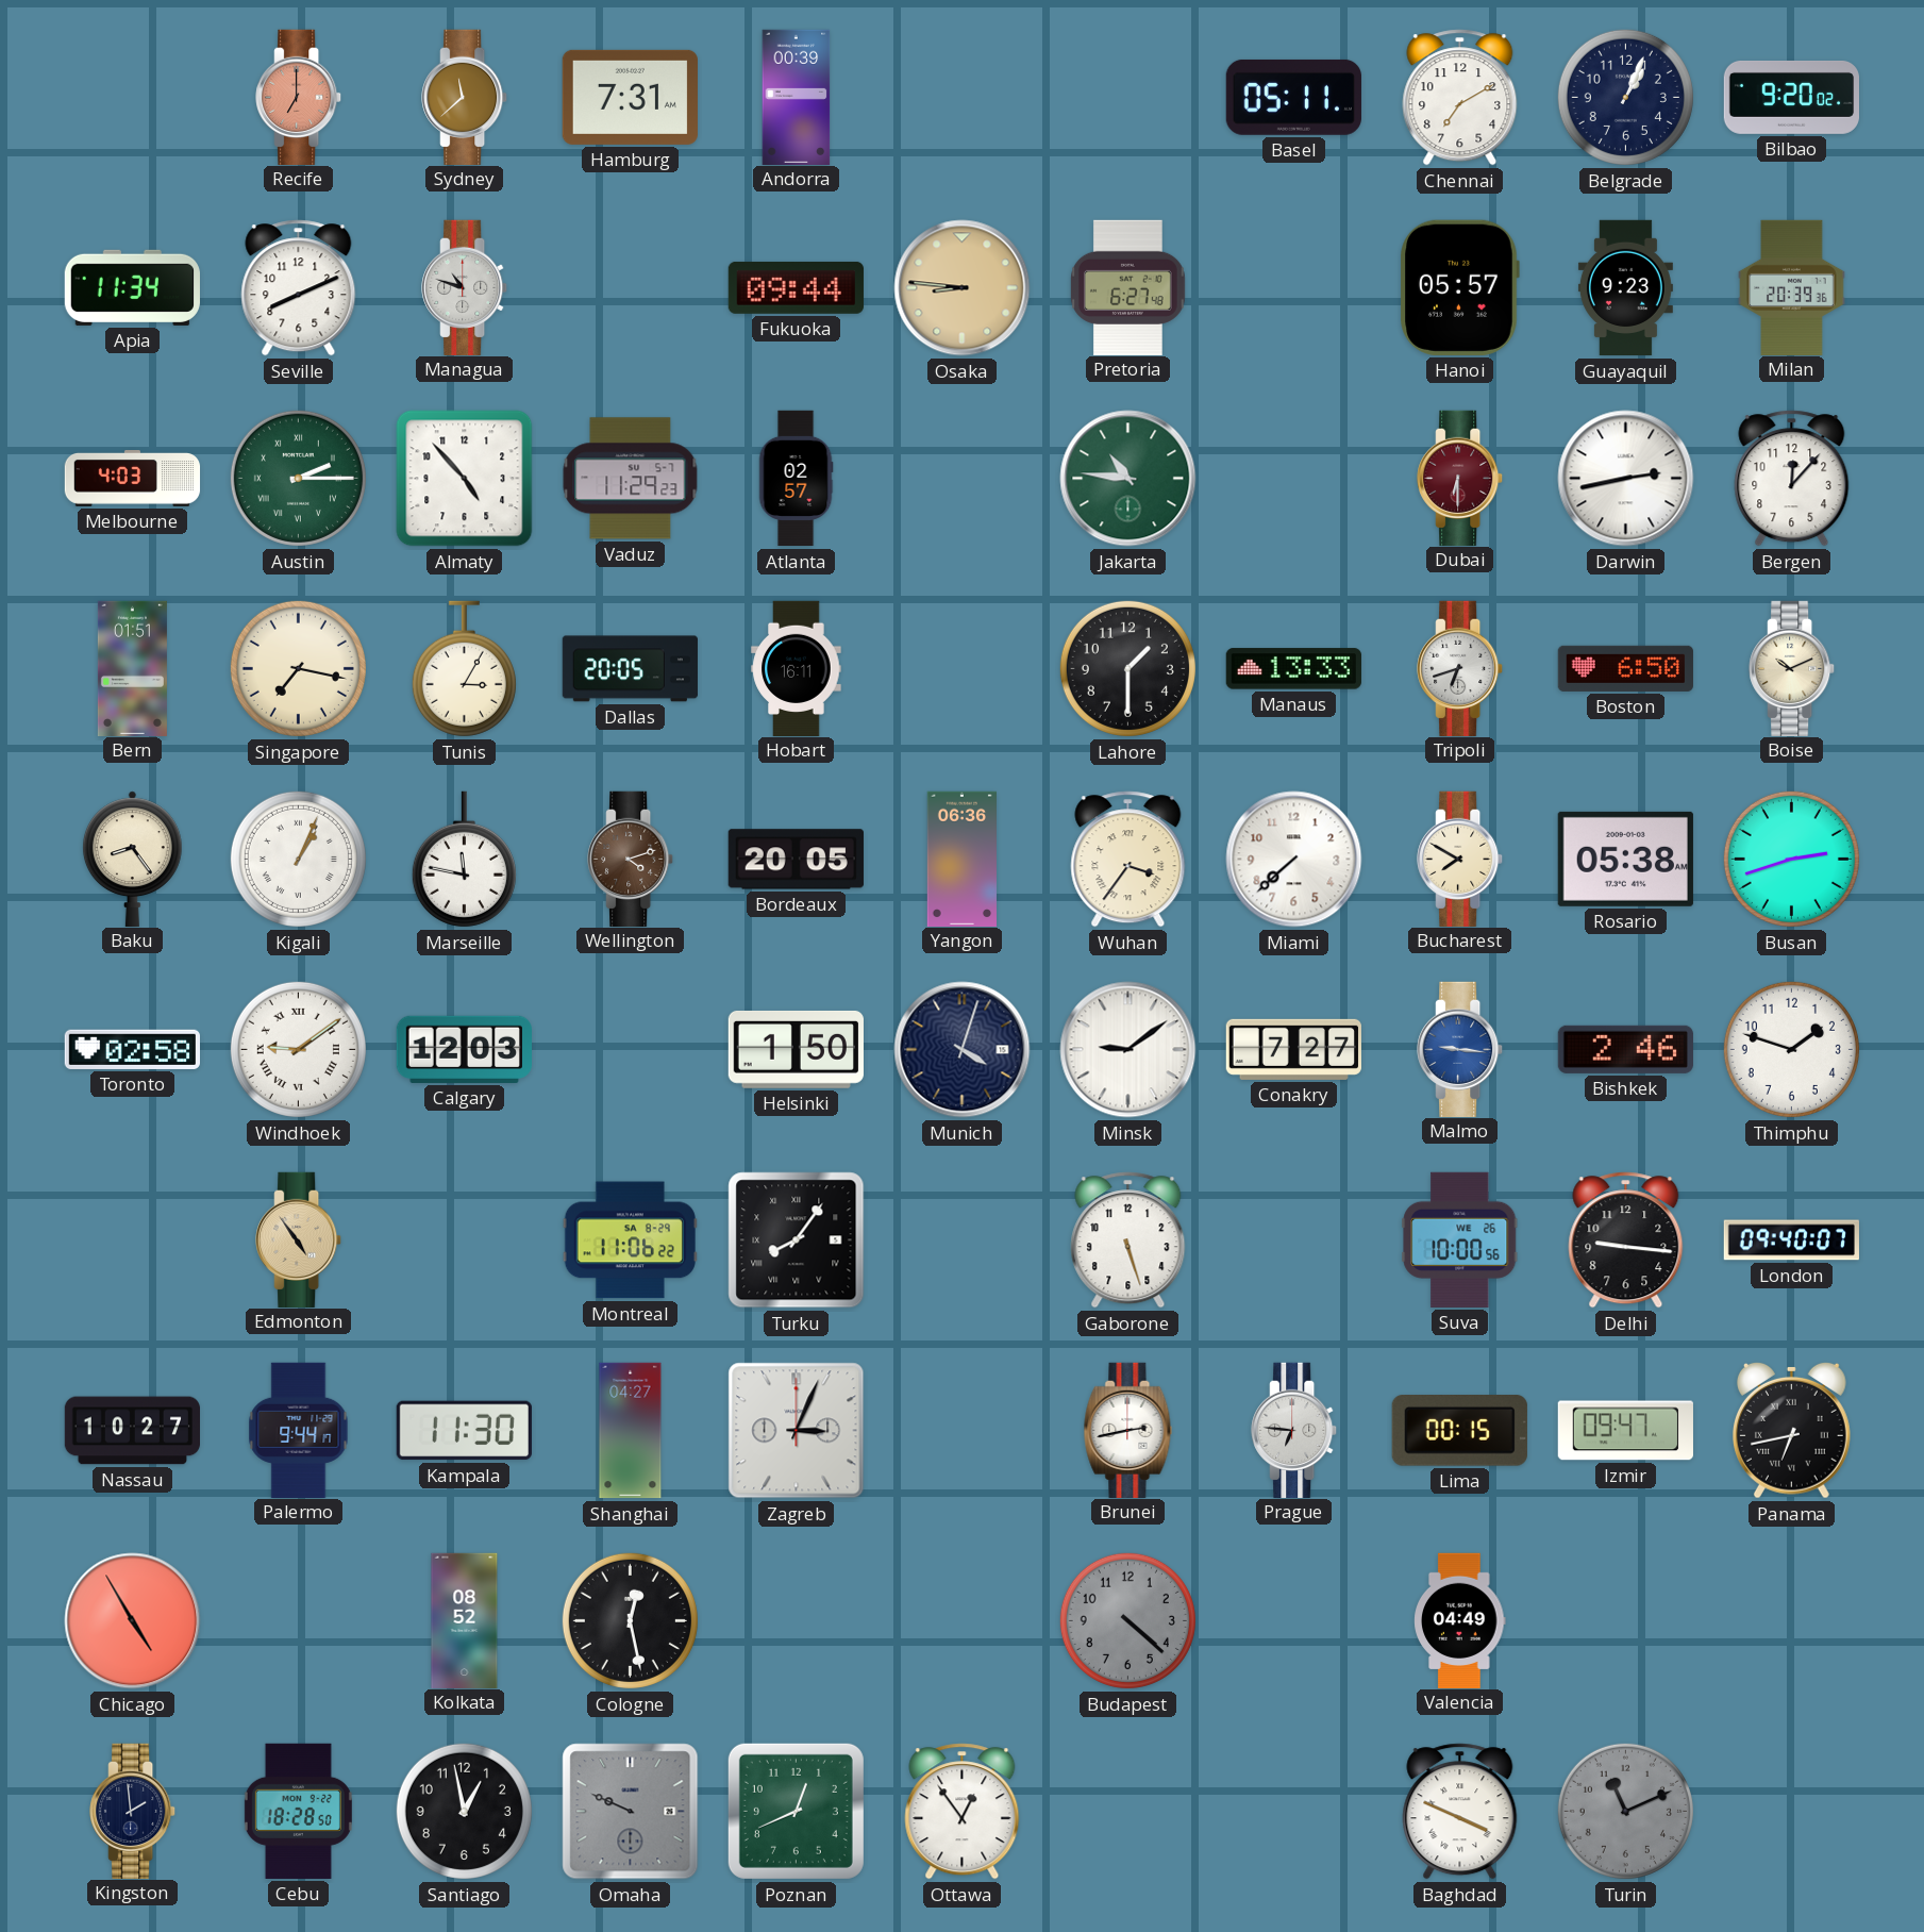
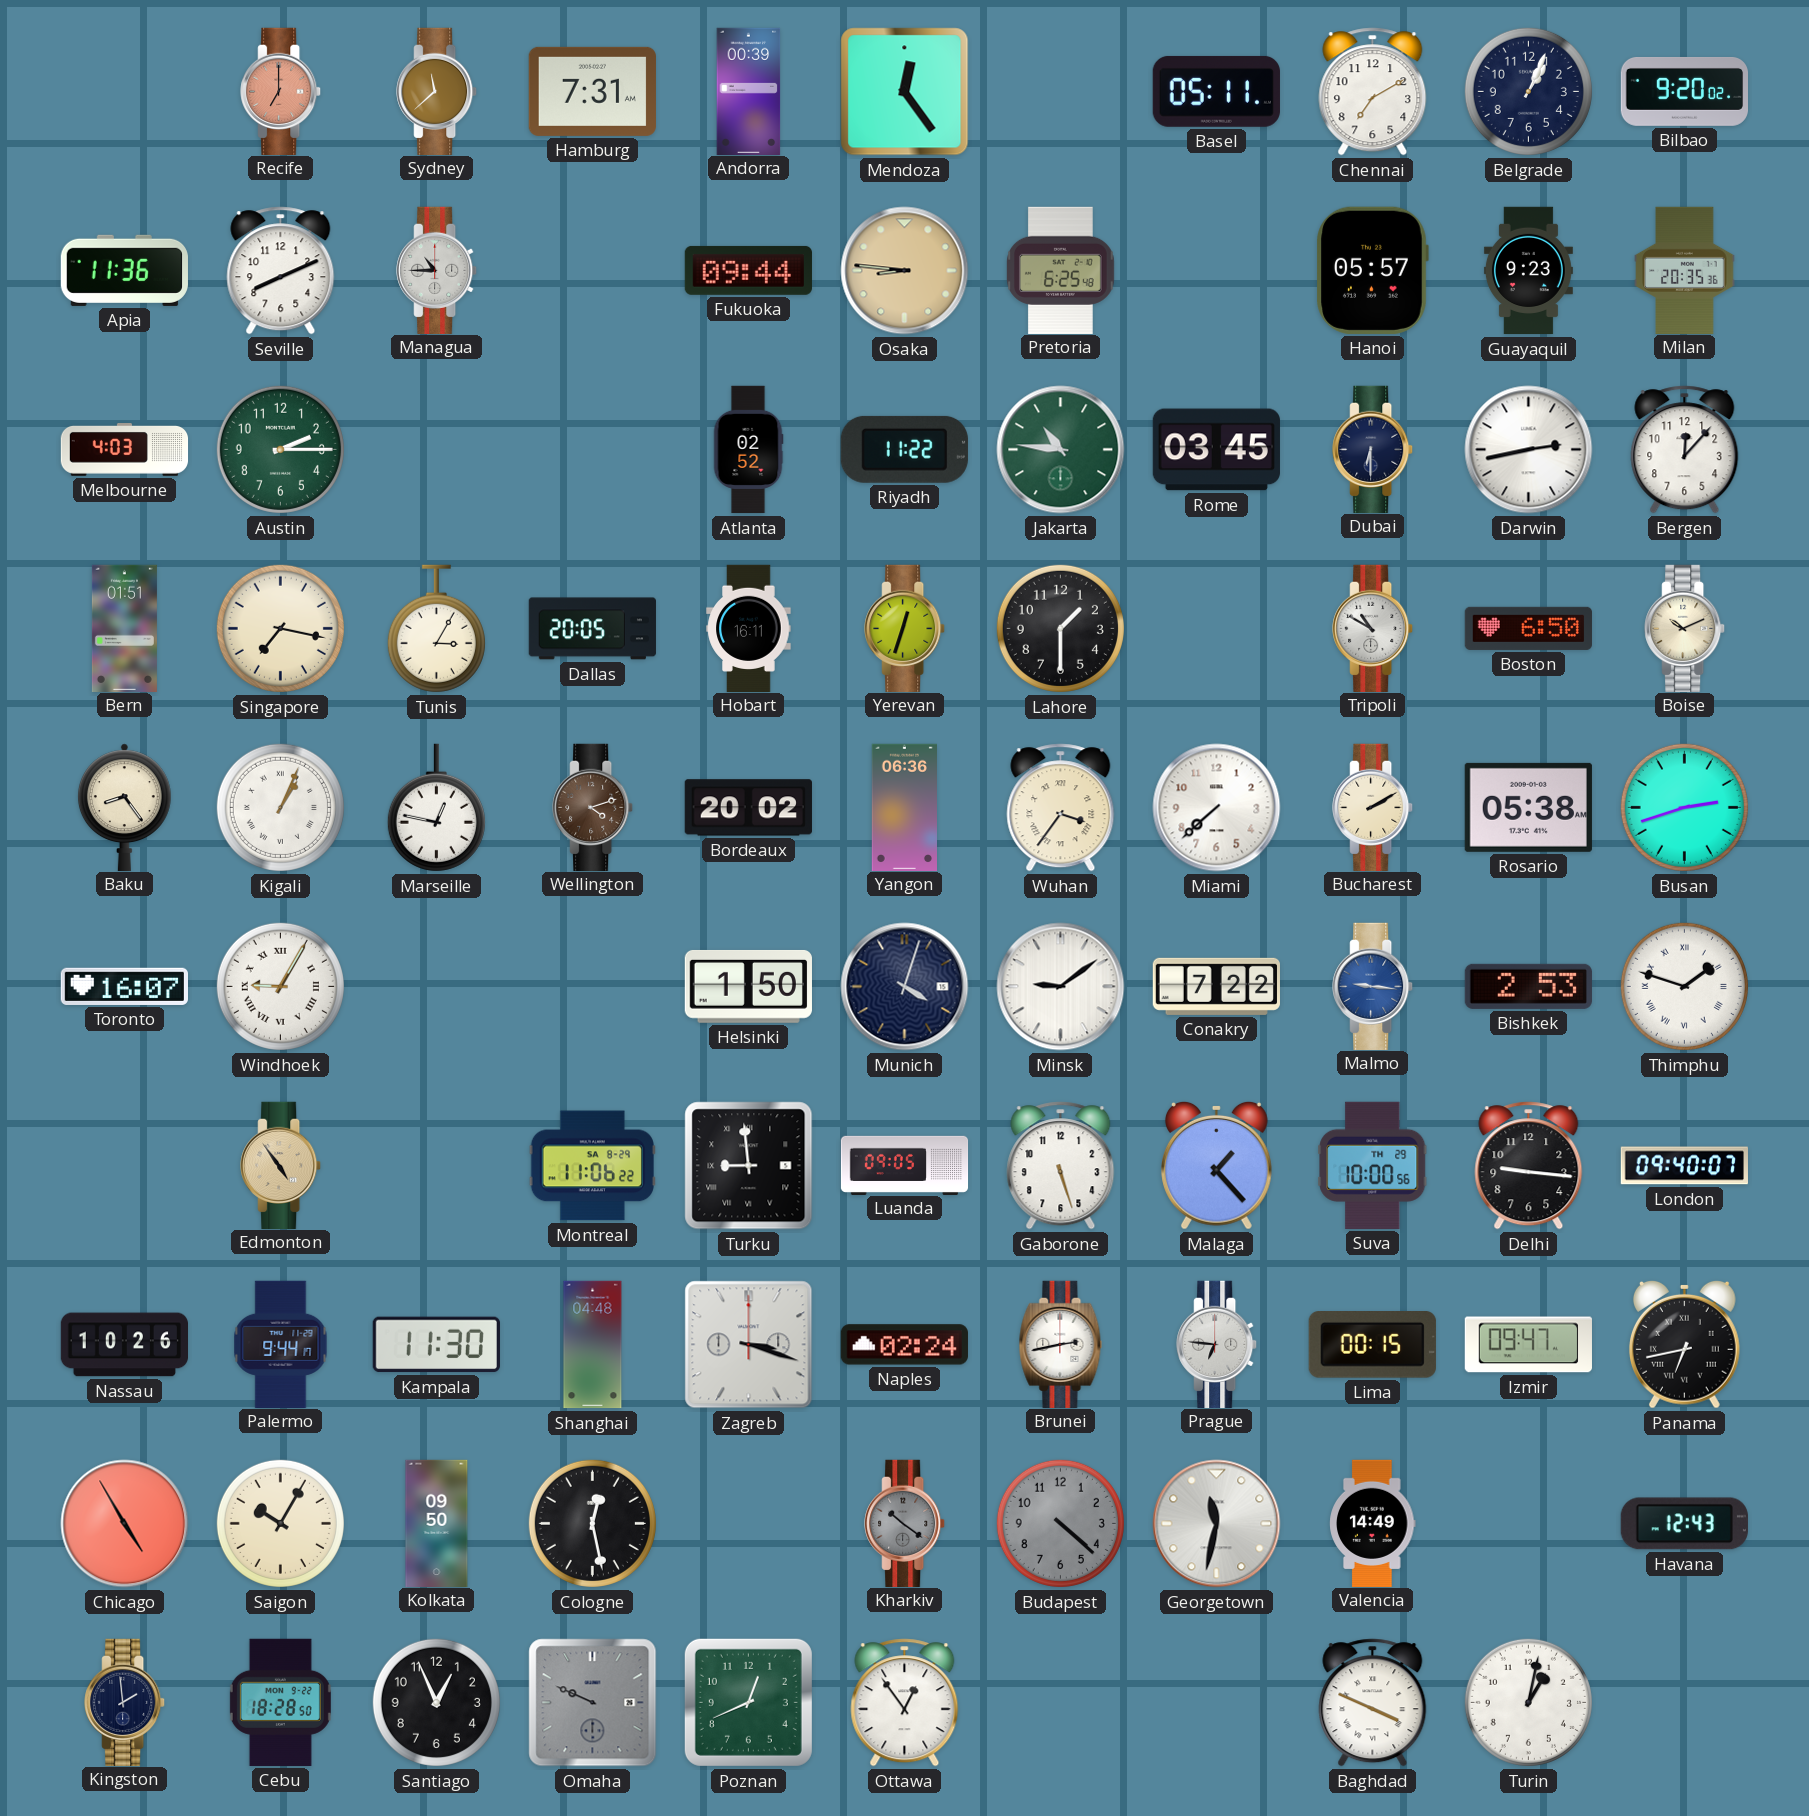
Mendoza: none -> 12:24
Apia: 11:34 -> 11:36
Managua: 10:48 -> 10:45
Pretoria: 6:27 -> 6:25
Milan: 20:39 -> 20:35
Austin numerals: Roman -> Arabic
Almaty: 4:53 -> none
Vaduz: 11:29 -> none
Atlanta: 02:57 -> 02:52
Riyadh: none -> 11:22
Rome: none -> 03:45
Dubai dial: burgundy -> navy
Yerevan: none -> 12:33
Manaus: 13:33 -> none
Tripoli: 6:42 -> 10:50
Marseille: 11:47 -> 12:47
Bordeaux: 20:05 -> 20:02
Bucharest: 7:50 -> 2:10
Toronto: 02:58 -> 16:07
Windhoek: 9:09 -> 9:05
Calgary: 12:03 -> none
Conakry: 7:27 -> 7:22
Bishkek: 2:46 -> 2:53
Thimphu numerals: Arabic -> Roman
Turku: 8:06 -> 8:59
Luanda: none -> 09:05
Malaga: none -> 1:23
Suva date: WE 26 -> TH 29
Nassau: 10:27 -> 10:26
Shanghai: 04:27 -> 04:48
Zagreb: 3:04 -> 3:18
Naples: none -> 02:24
Saigon: none -> 10:05
Kolkata: 08:52 -> 09:50
Kharkiv: none -> 10:21
Georgetown: none -> 11:32
Valencia: 04:49 -> 14:49
Havana: none -> 12:43
Santiago: 12:58 -> 12:56
Turin: 11:11 -> 1:02
Turin dial: grey -> white
